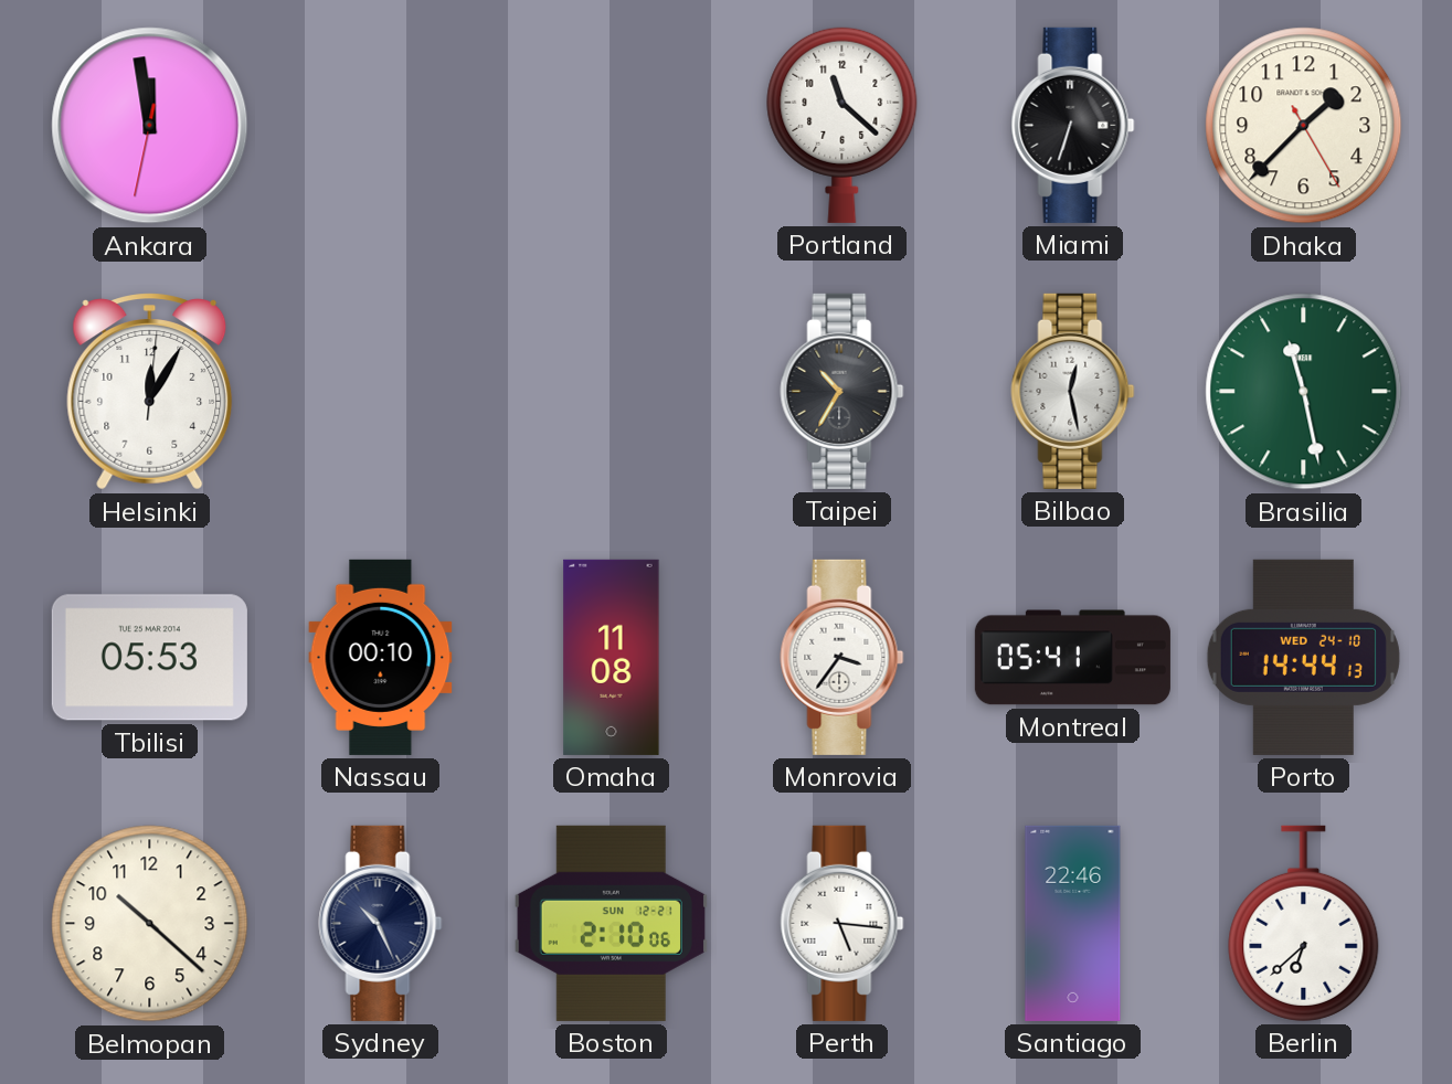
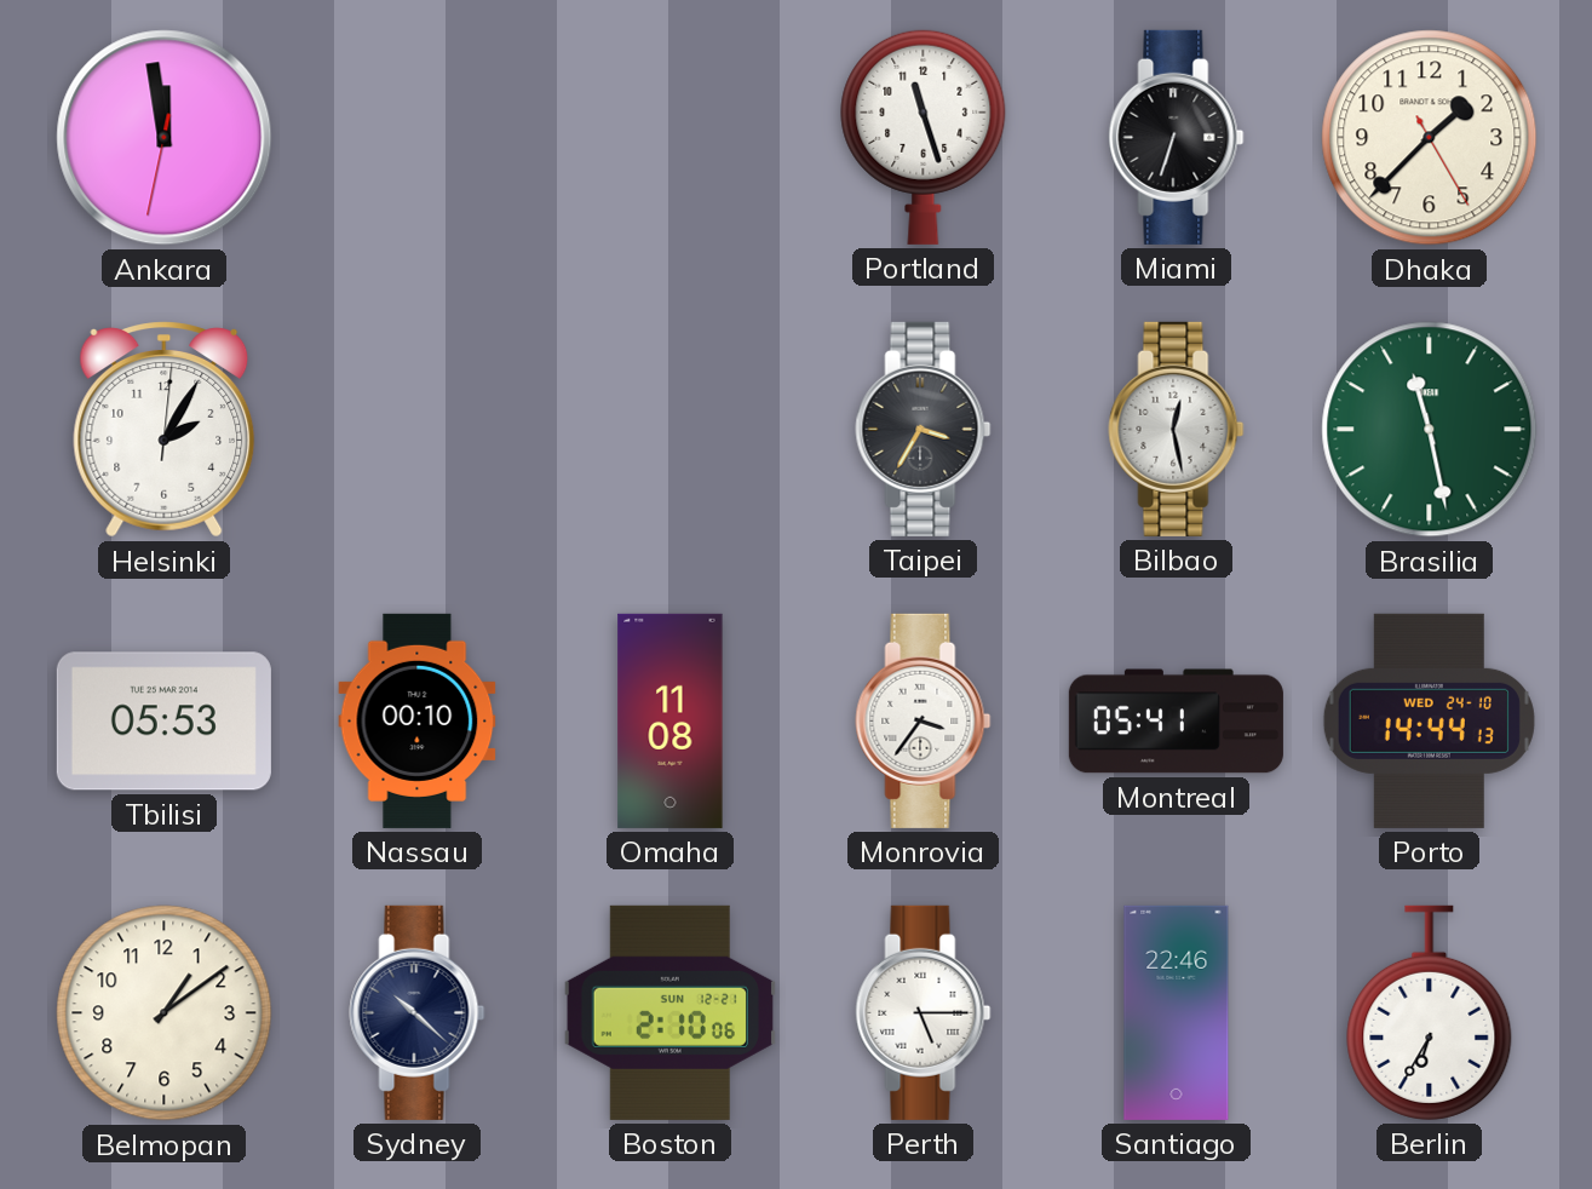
Portland: 11:22 -> 11:27
Helsinki: 12:05 -> 2:05
Taipei: 10:35 -> 3:35
Belmopan: 10:22 -> 1:09
Sydney: 10:26 -> 10:22
Perth: 5:16 -> 5:15
Berlin: 6:38 -> 6:35
